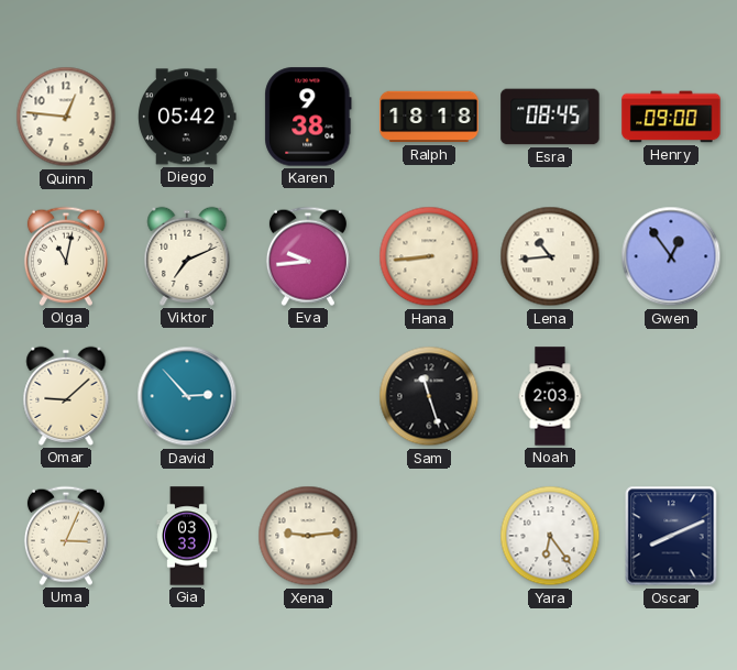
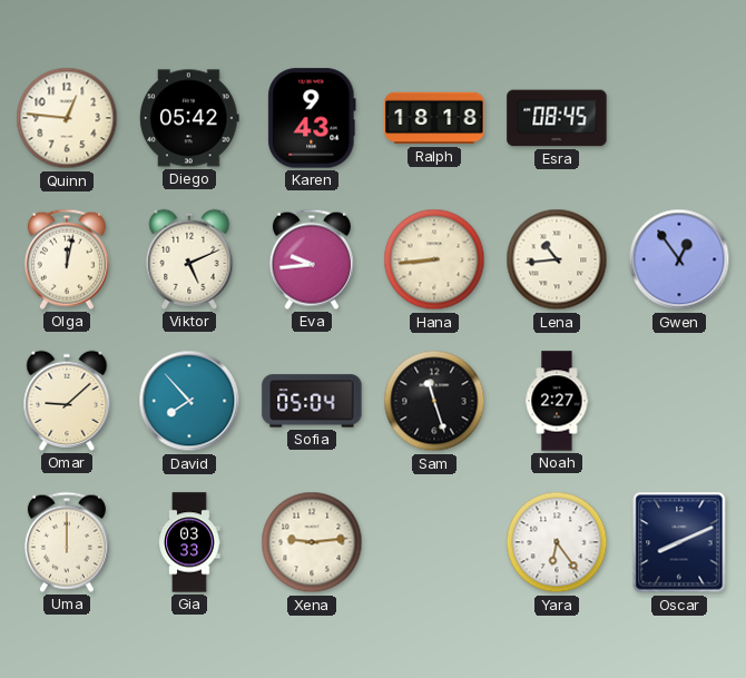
Karen: 9:38 -> 9:43
Henry: 09:00 -> none
Olga: 11:02 -> 12:02
Viktor: 7:11 -> 5:11
David: 2:53 -> 7:53
Sofia: none -> 05:04
Noah: 2:03 -> 2:27
Uma: 3:04 -> 12:00
